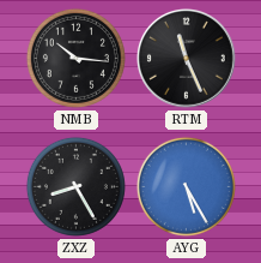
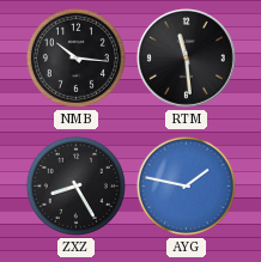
RTM: 11:26 -> 11:29
AYG: 5:25 -> 1:47
